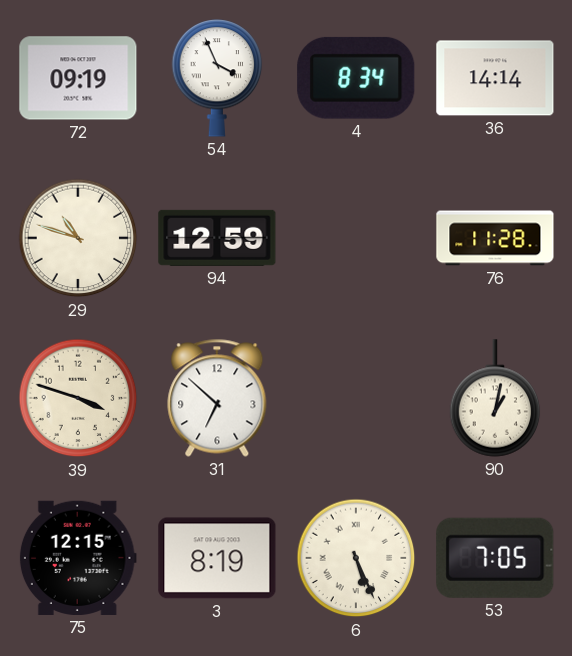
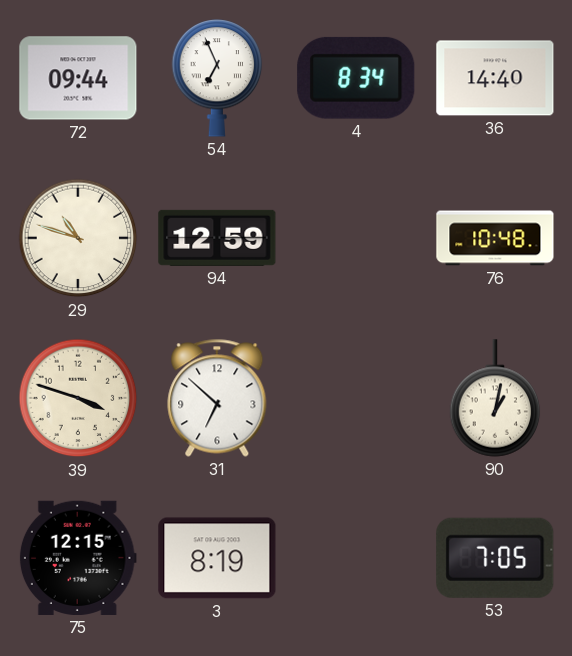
72: 09:19 -> 09:44
54: 3:56 -> 6:56
36: 14:14 -> 14:40
76: 11:28 -> 10:48
6: 5:26 -> none
